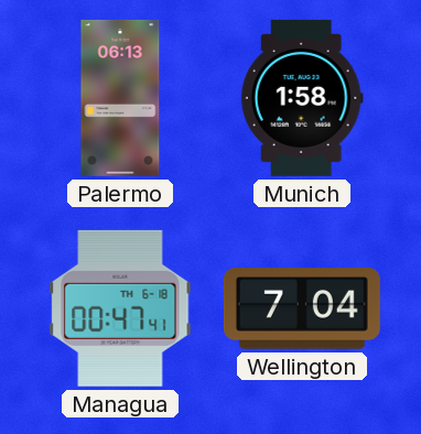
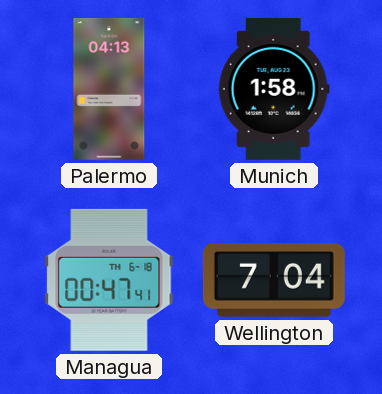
Palermo: 06:13 -> 04:13
